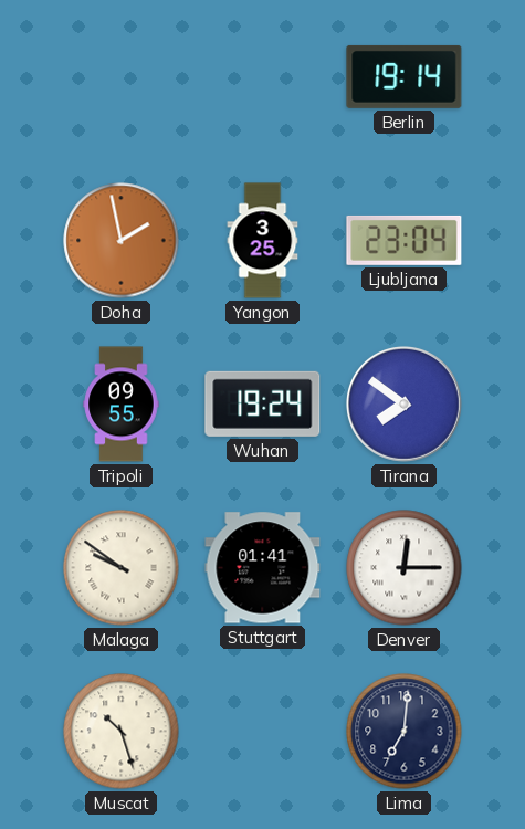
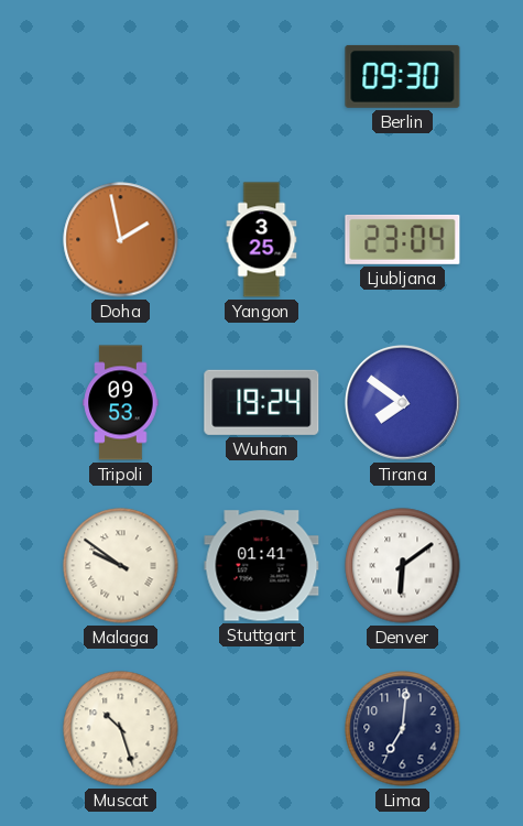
Berlin: 19:14 -> 09:30
Tripoli: 09:55 -> 09:53
Denver: 12:15 -> 6:09
